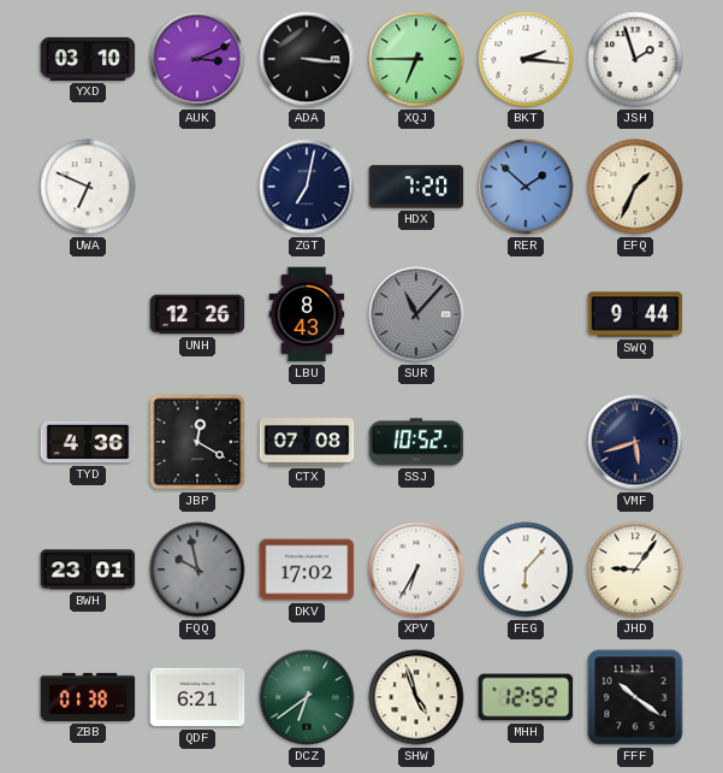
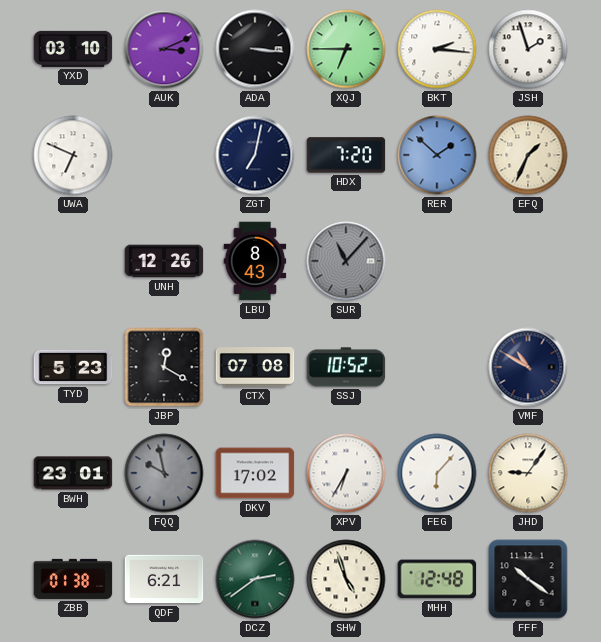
SWQ: 9:44 -> none
TYD: 4:36 -> 5:23
VMF: 5:42 -> 10:50
DCZ: 6:39 -> 2:39
MHH: 12:52 -> 12:48
